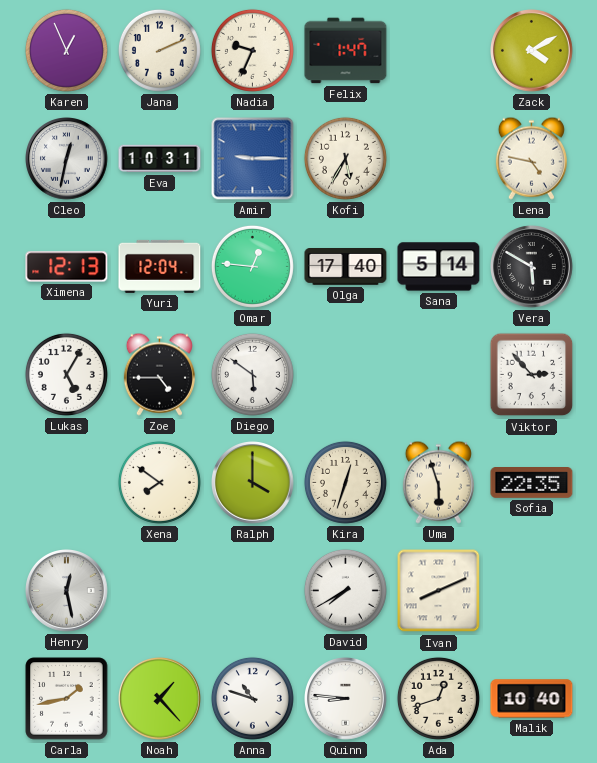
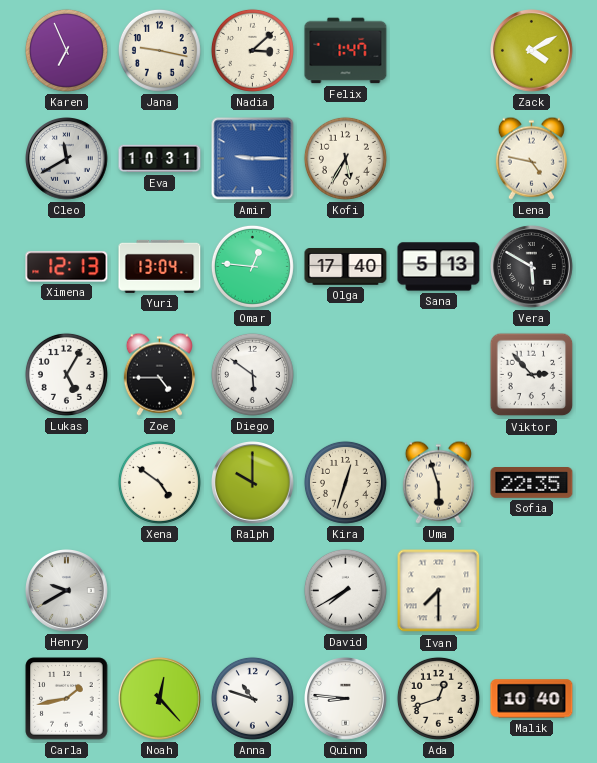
Karen: 12:56 -> 6:56
Jana: 2:11 -> 9:17
Nadia: 9:34 -> 3:08
Cleo: 12:32 -> 11:40
Yuri: 12:04 -> 13:04
Sana: 5:14 -> 5:13
Xena: 7:51 -> 4:51
Ralph: 4:00 -> 10:00
Henry: 12:28 -> 9:40
Ivan: 8:11 -> 7:30
Noah: 1:23 -> 12:23
